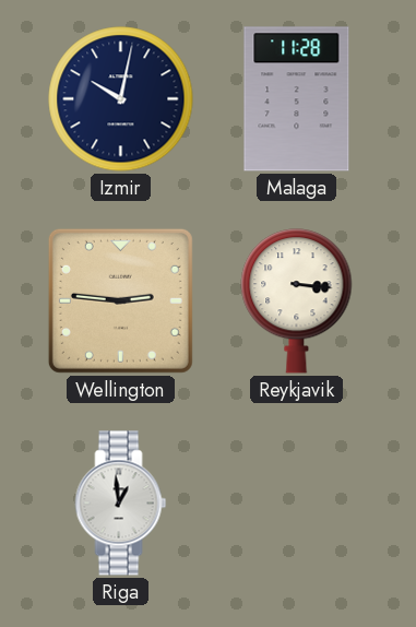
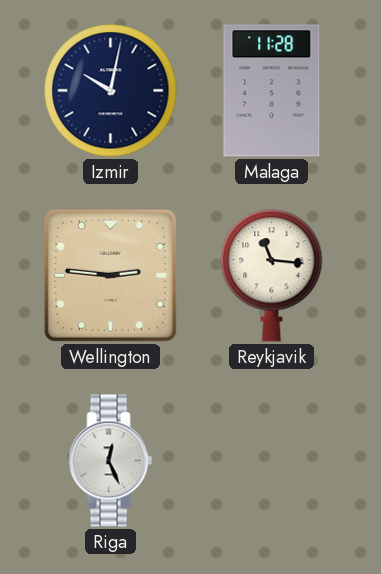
Reykjavik: 3:16 -> 11:16
Riga: 12:59 -> 12:26
